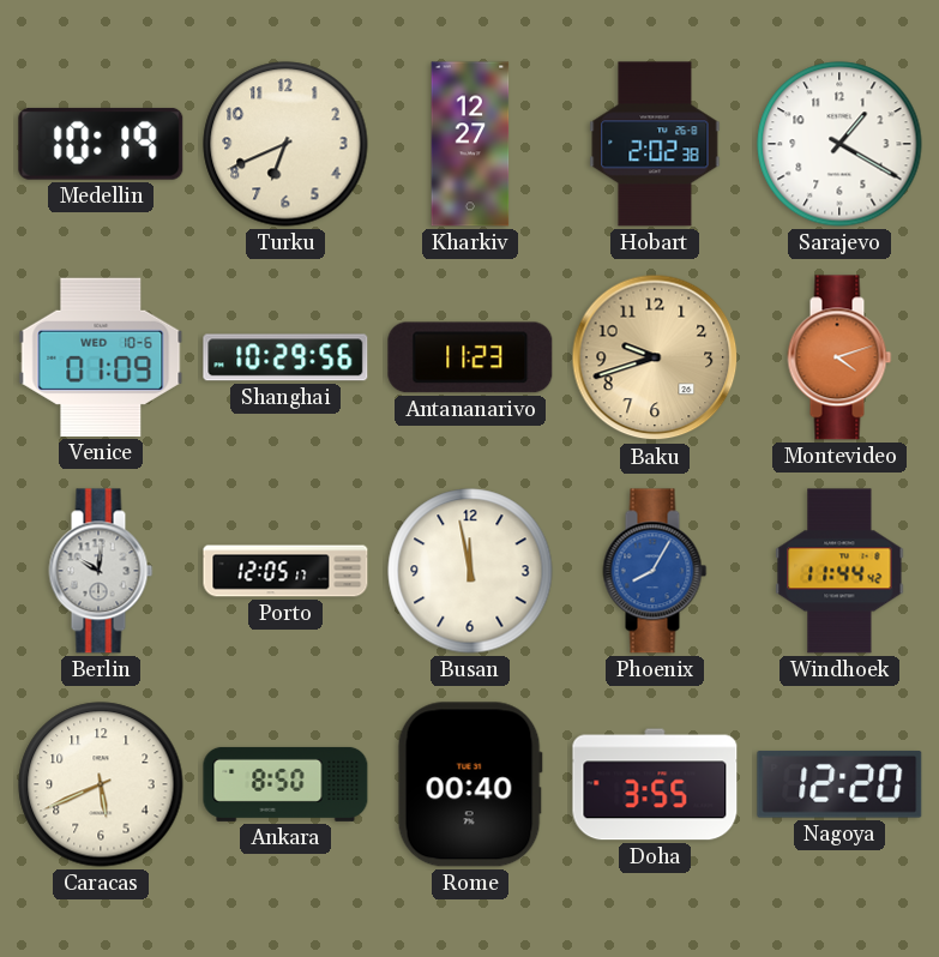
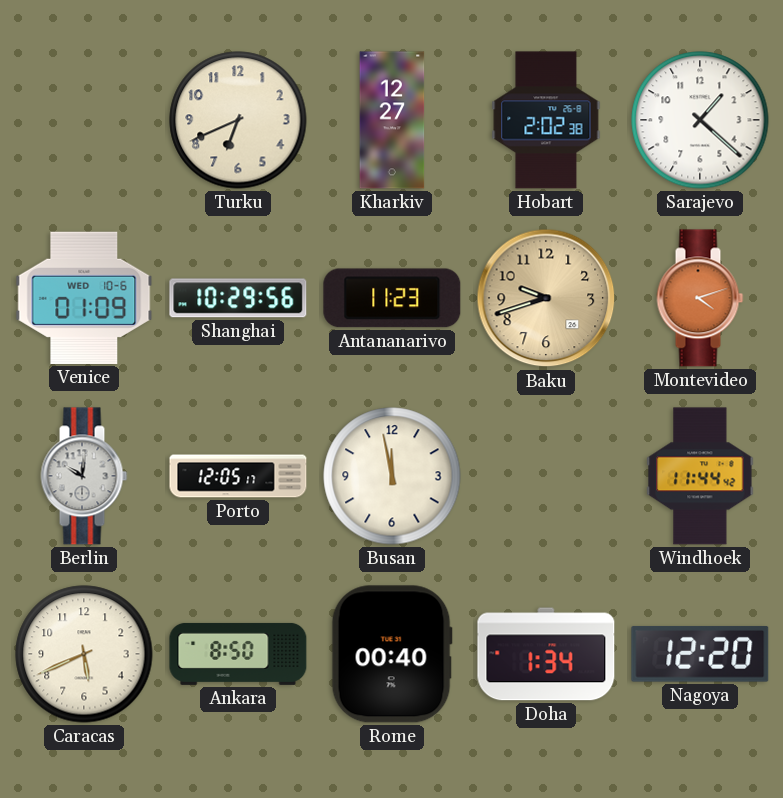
Medellin: 10:19 -> none
Sarajevo: 1:20 -> 1:22
Phoenix: 8:05 -> none
Doha: 3:55 -> 1:34
